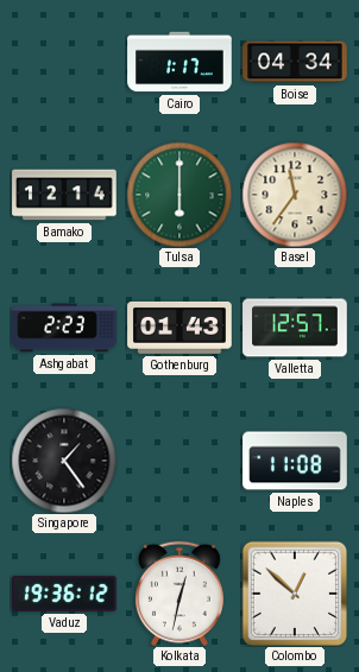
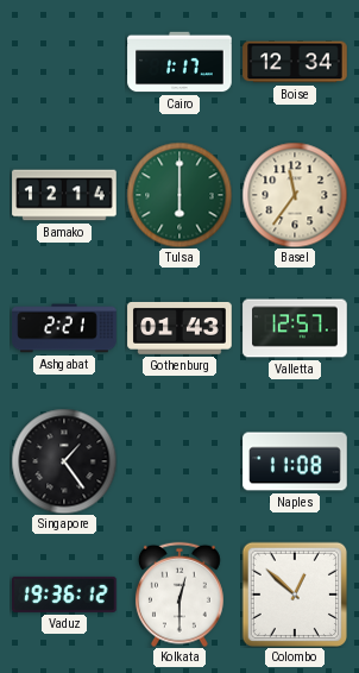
Boise: 04:34 -> 12:34
Ashgabat: 2:23 -> 2:21
Kolkata: 12:32 -> 12:30
